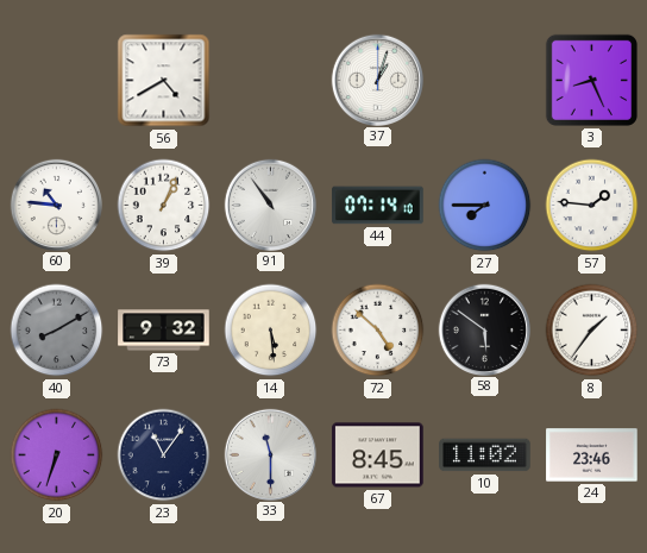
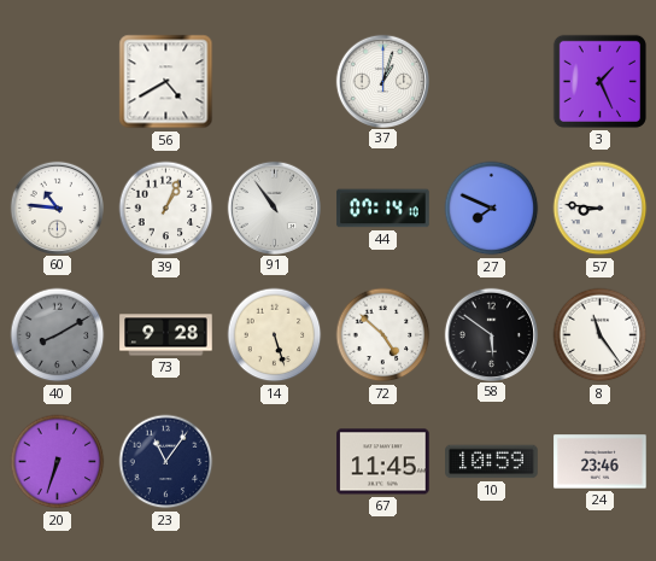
3: 8:26 -> 1:26
27: 7:45 -> 7:49
57: 1:46 -> 8:46
73: 9:32 -> 9:28
14: 5:29 -> 5:27
8: 1:36 -> 11:24
33: 11:30 -> none
67: 8:45 -> 11:45
10: 11:02 -> 10:59
